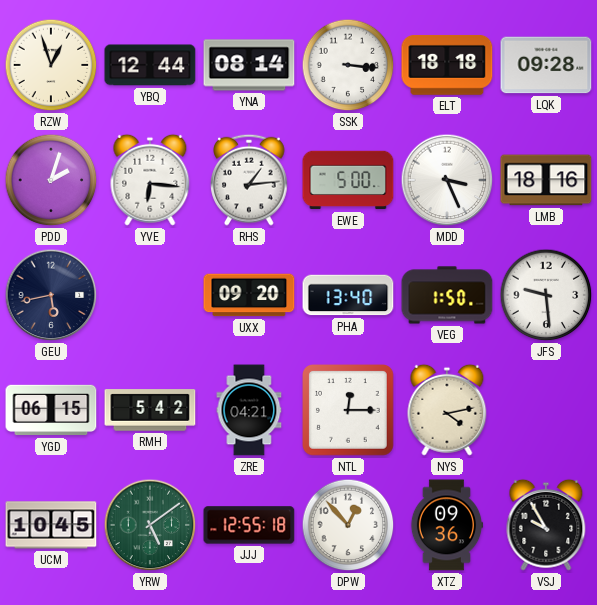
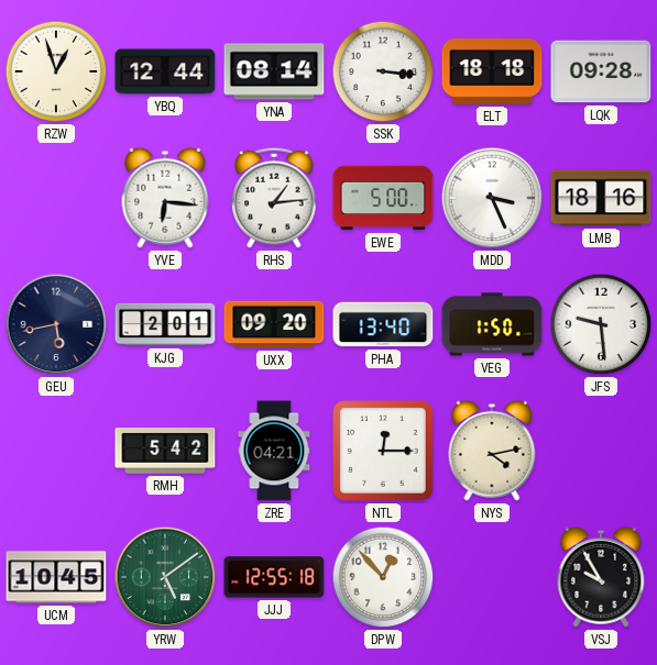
PDD: 2:03 -> none
KJG: none -> 2:01
YGD: 06:15 -> none
XTZ: 09:36 -> none
